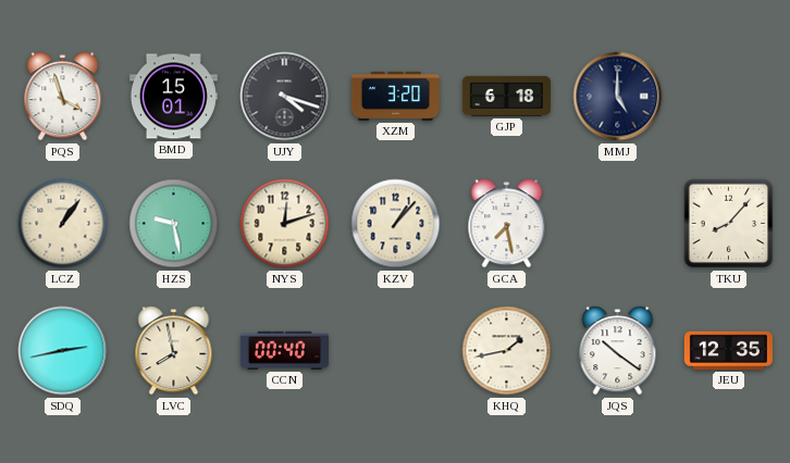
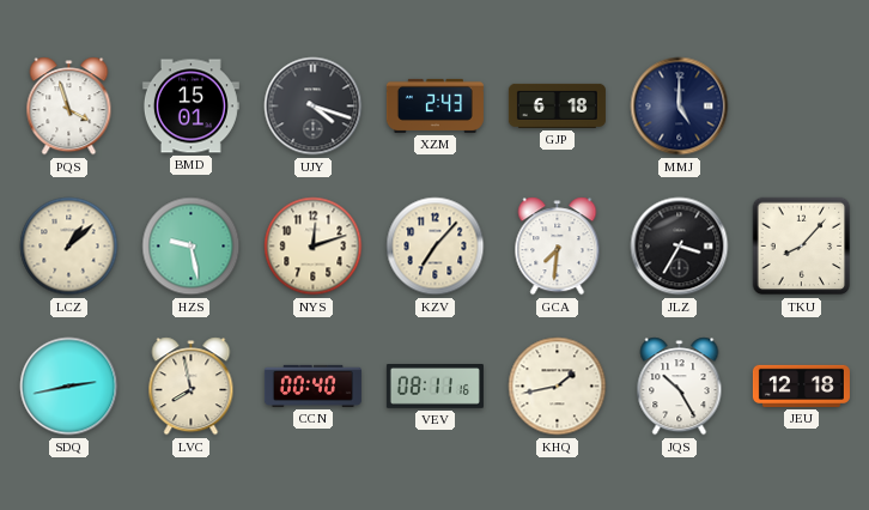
XZM: 3:20 -> 2:43
LCZ: 1:06 -> 1:08
KZV: 1:07 -> 7:07
GCA: 7:28 -> 7:31
JLZ: none -> 3:35
VEV: none -> 08:11
JQS: 10:21 -> 10:25
JEU: 12:35 -> 12:18
